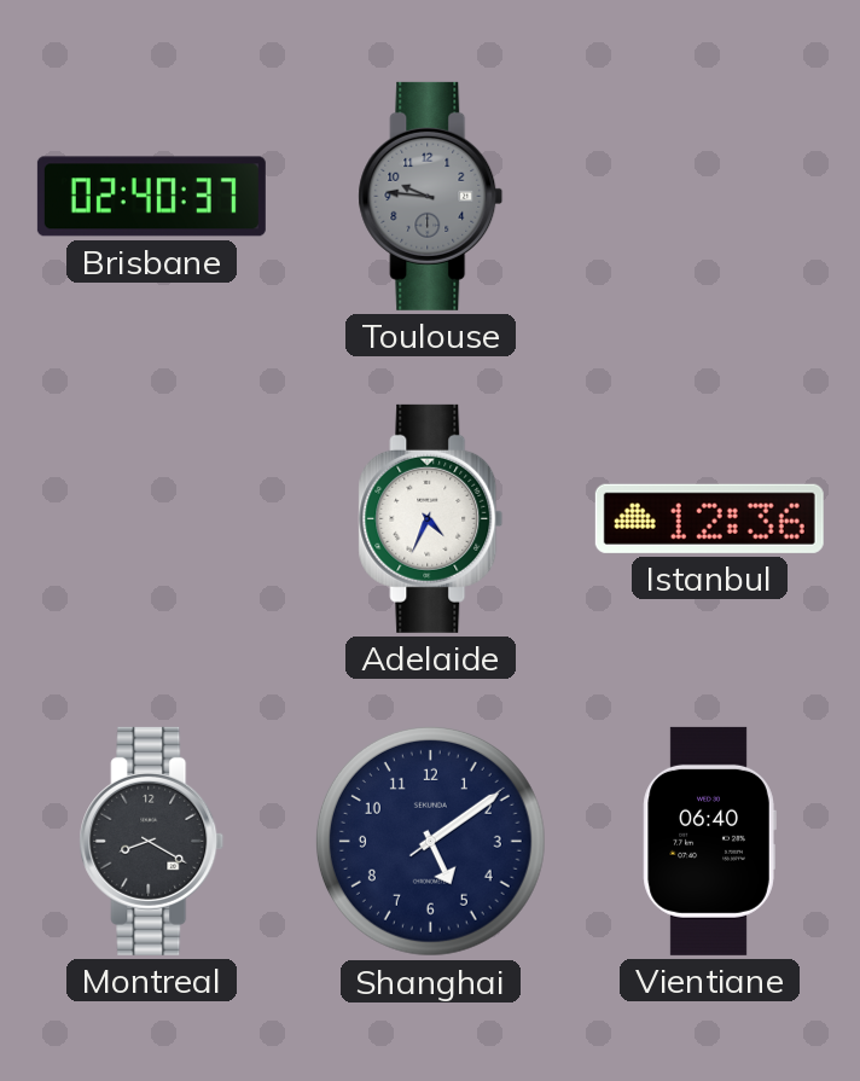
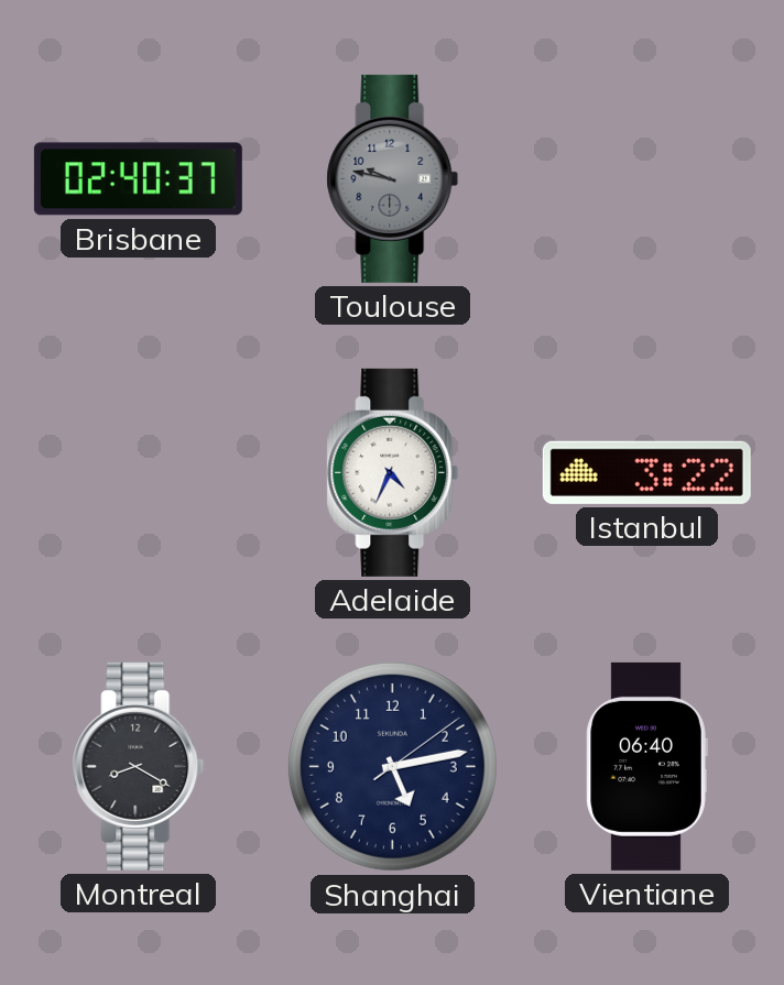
Toulouse: 9:46 -> 9:47
Istanbul: 12:36 -> 3:22
Shanghai: 5:09 -> 5:13
